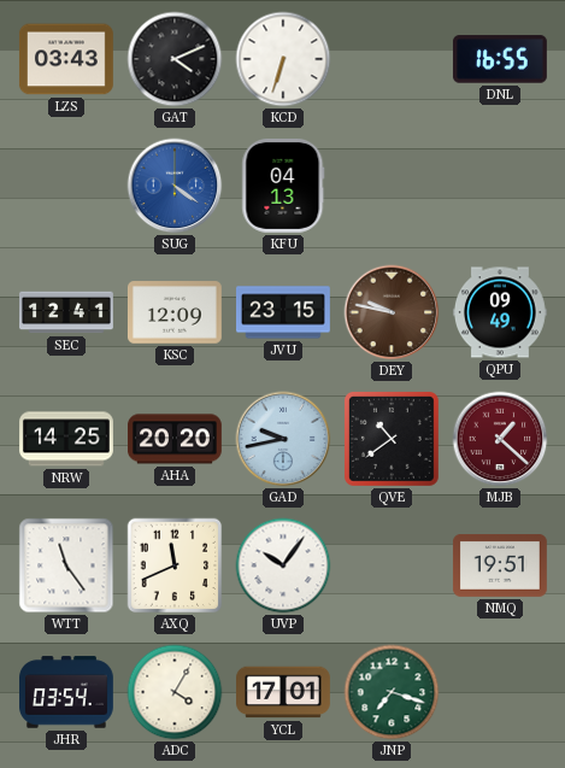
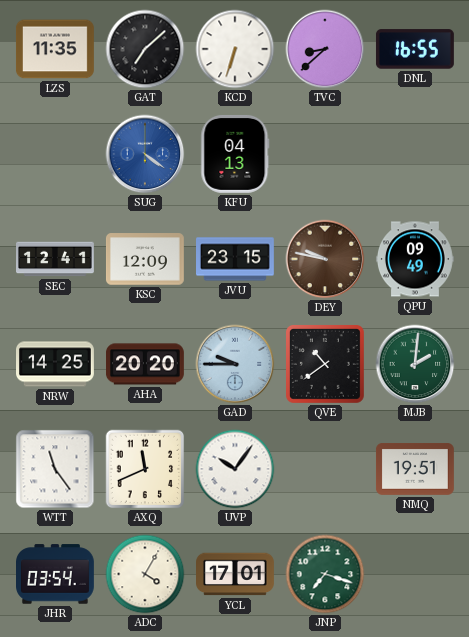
LZS: 03:43 -> 11:35
GAT: 4:11 -> 7:08
TVC: none -> 8:38
GAD: 9:43 -> 9:45
MJB: 1:22 -> 2:01
MJB dial: burgundy -> green
